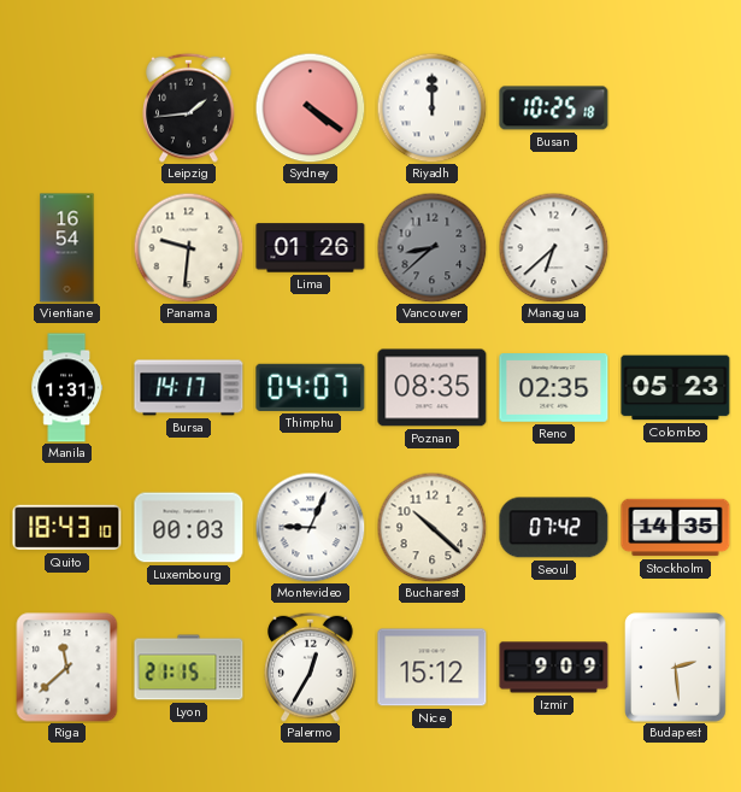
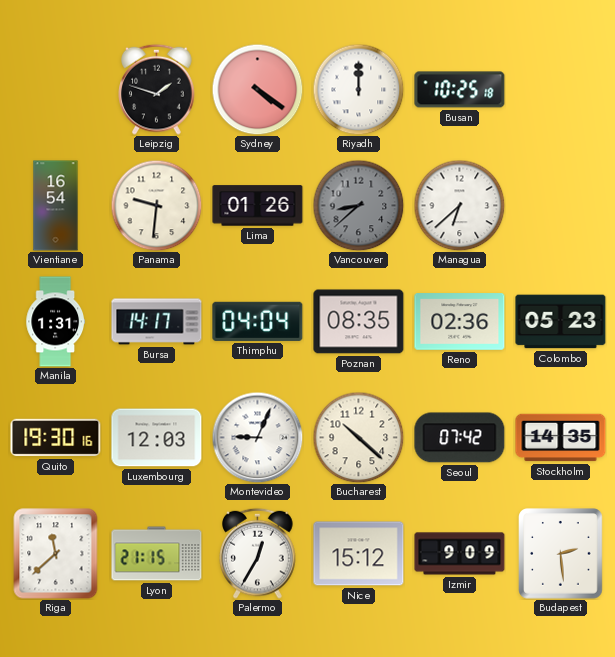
Leipzig: 1:44 -> 1:48
Thimphu: 04:07 -> 04:04
Reno: 02:35 -> 02:36
Quito: 18:43 -> 19:30
Luxembourg: 00:03 -> 12:03
